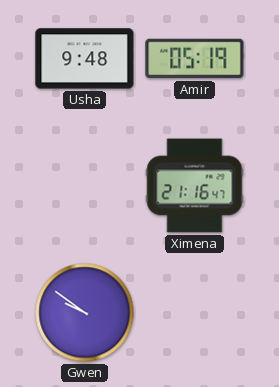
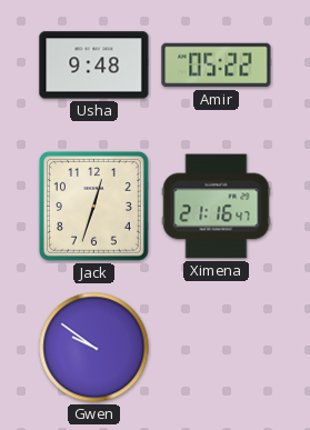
Amir: 05:19 -> 05:22
Jack: none -> 12:33
